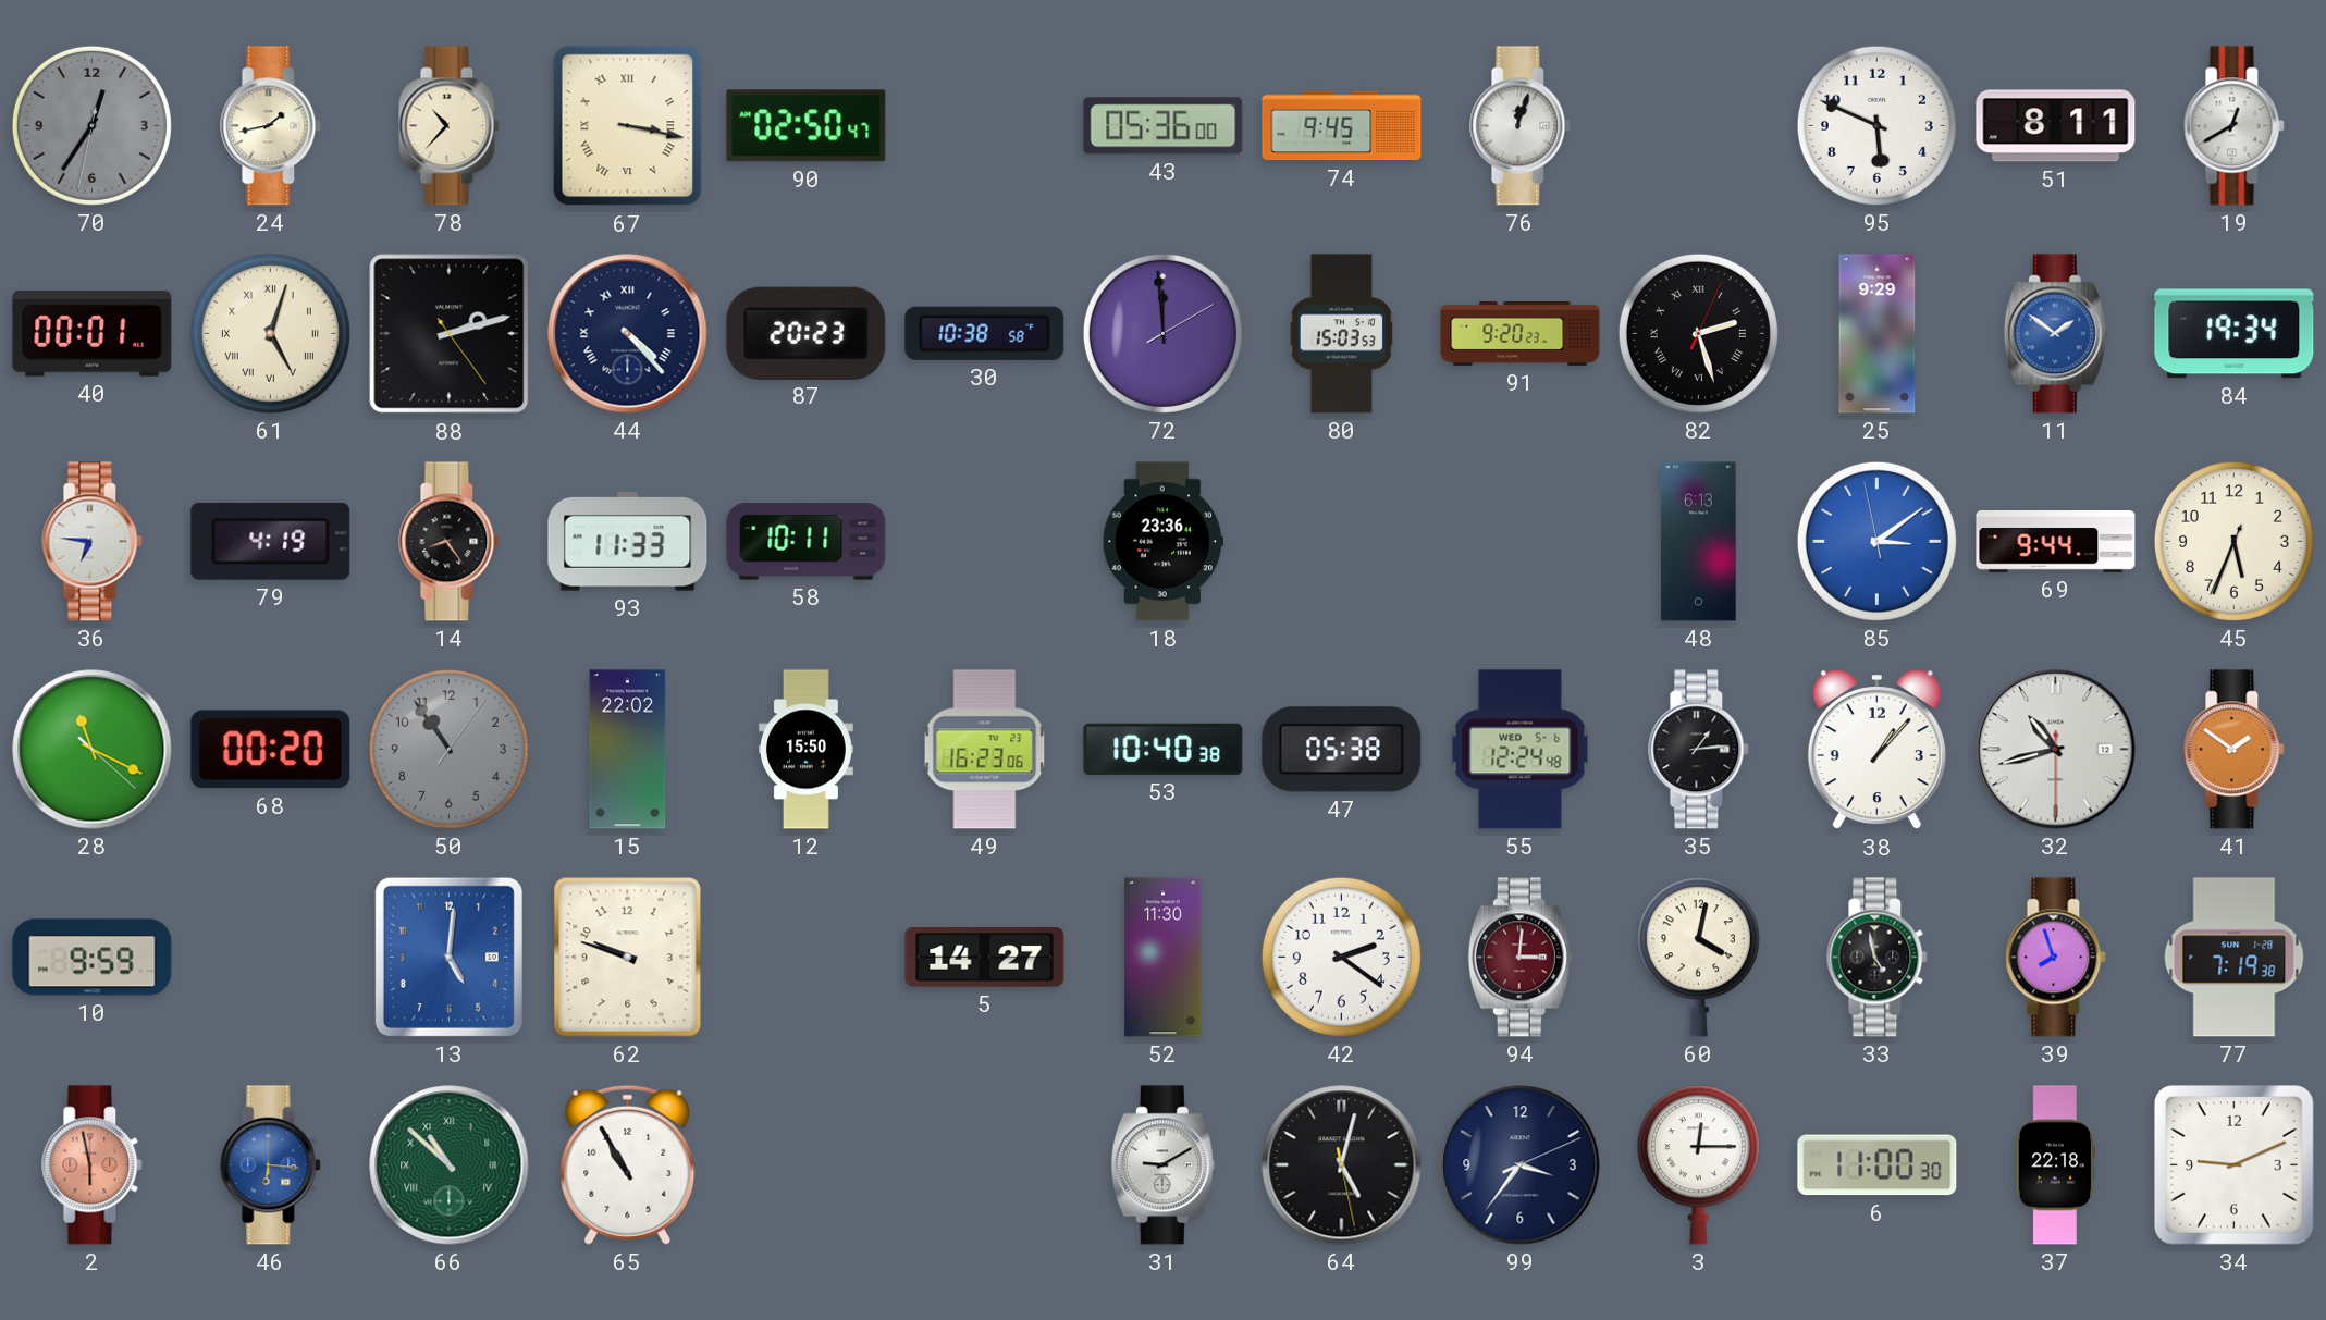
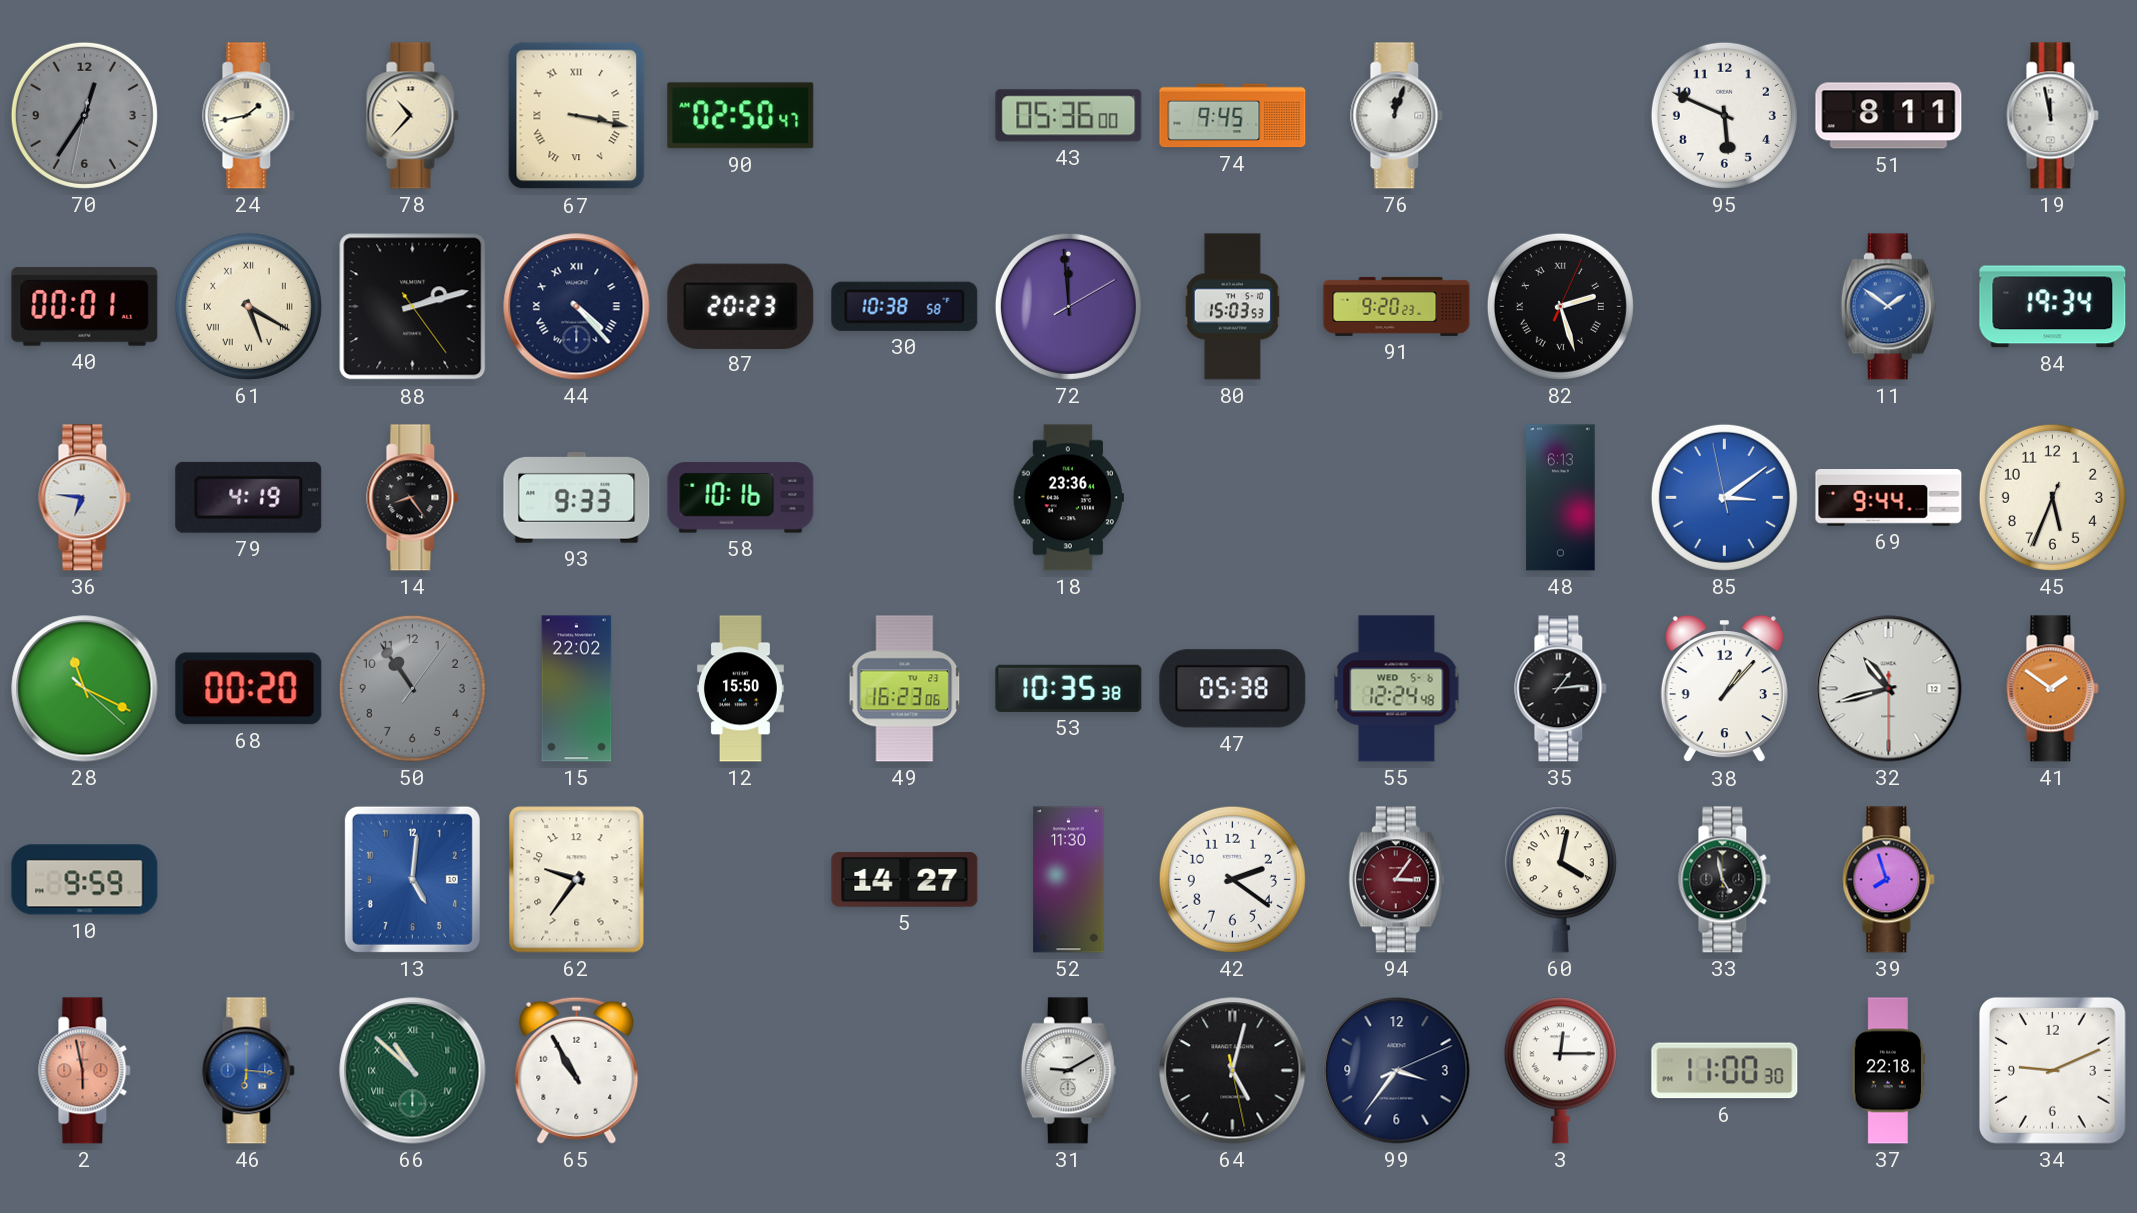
19: 12:40 -> 11:58
61: 5:03 -> 5:20
25: 9:29 -> none
93: 11:33 -> 9:33
58: 10:11 -> 10:16
53: 10:40 -> 10:35
62: 9:48 -> 9:36
94: 3:01 -> 3:06
77: 7:19 -> none
